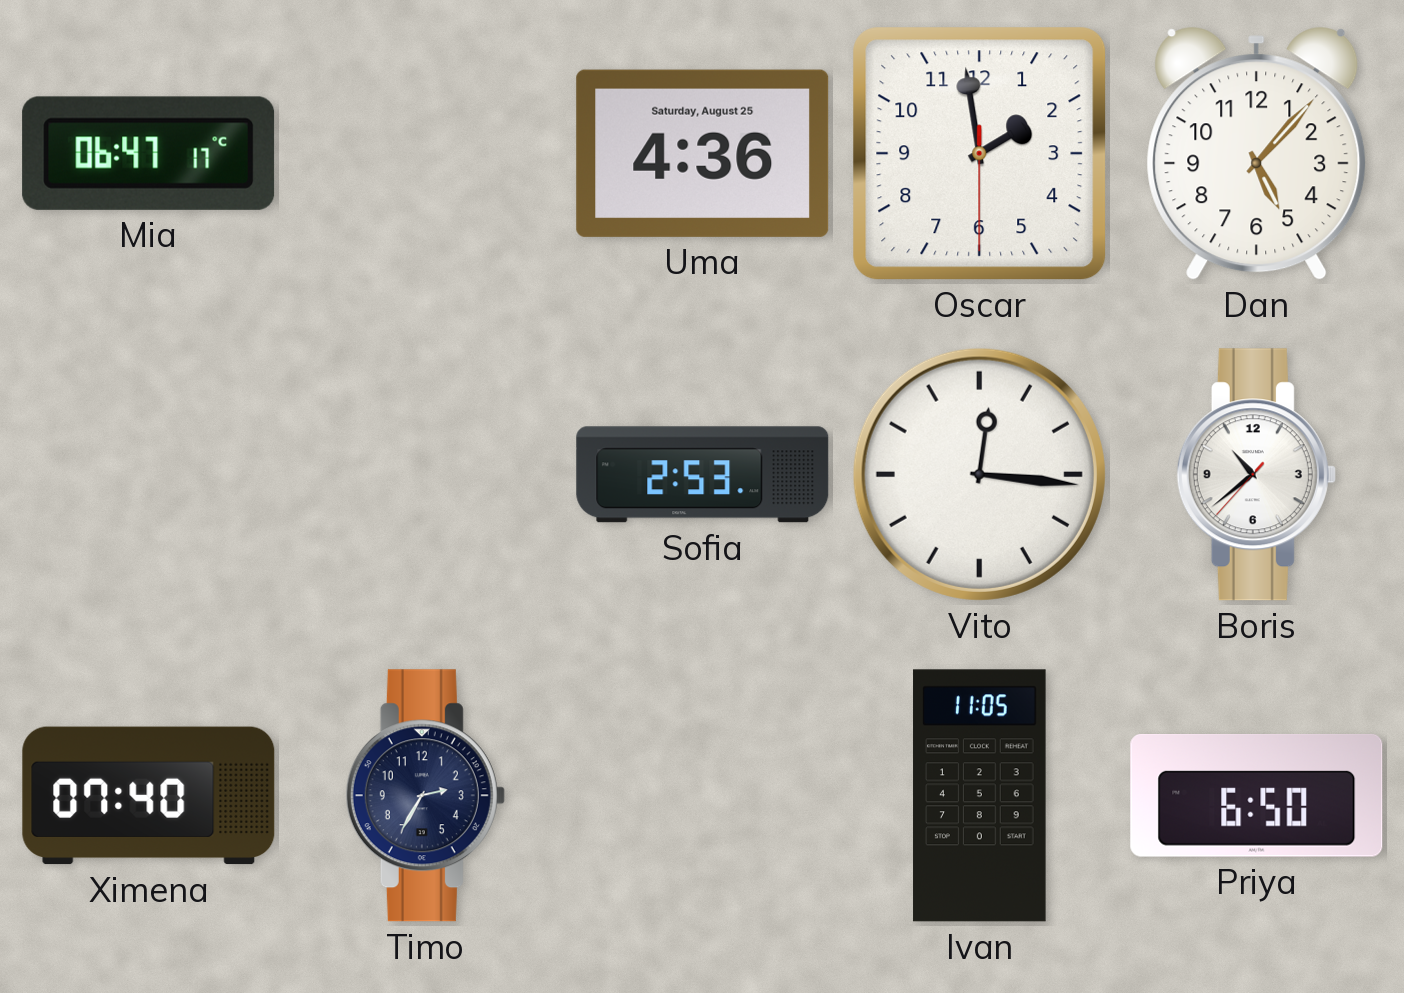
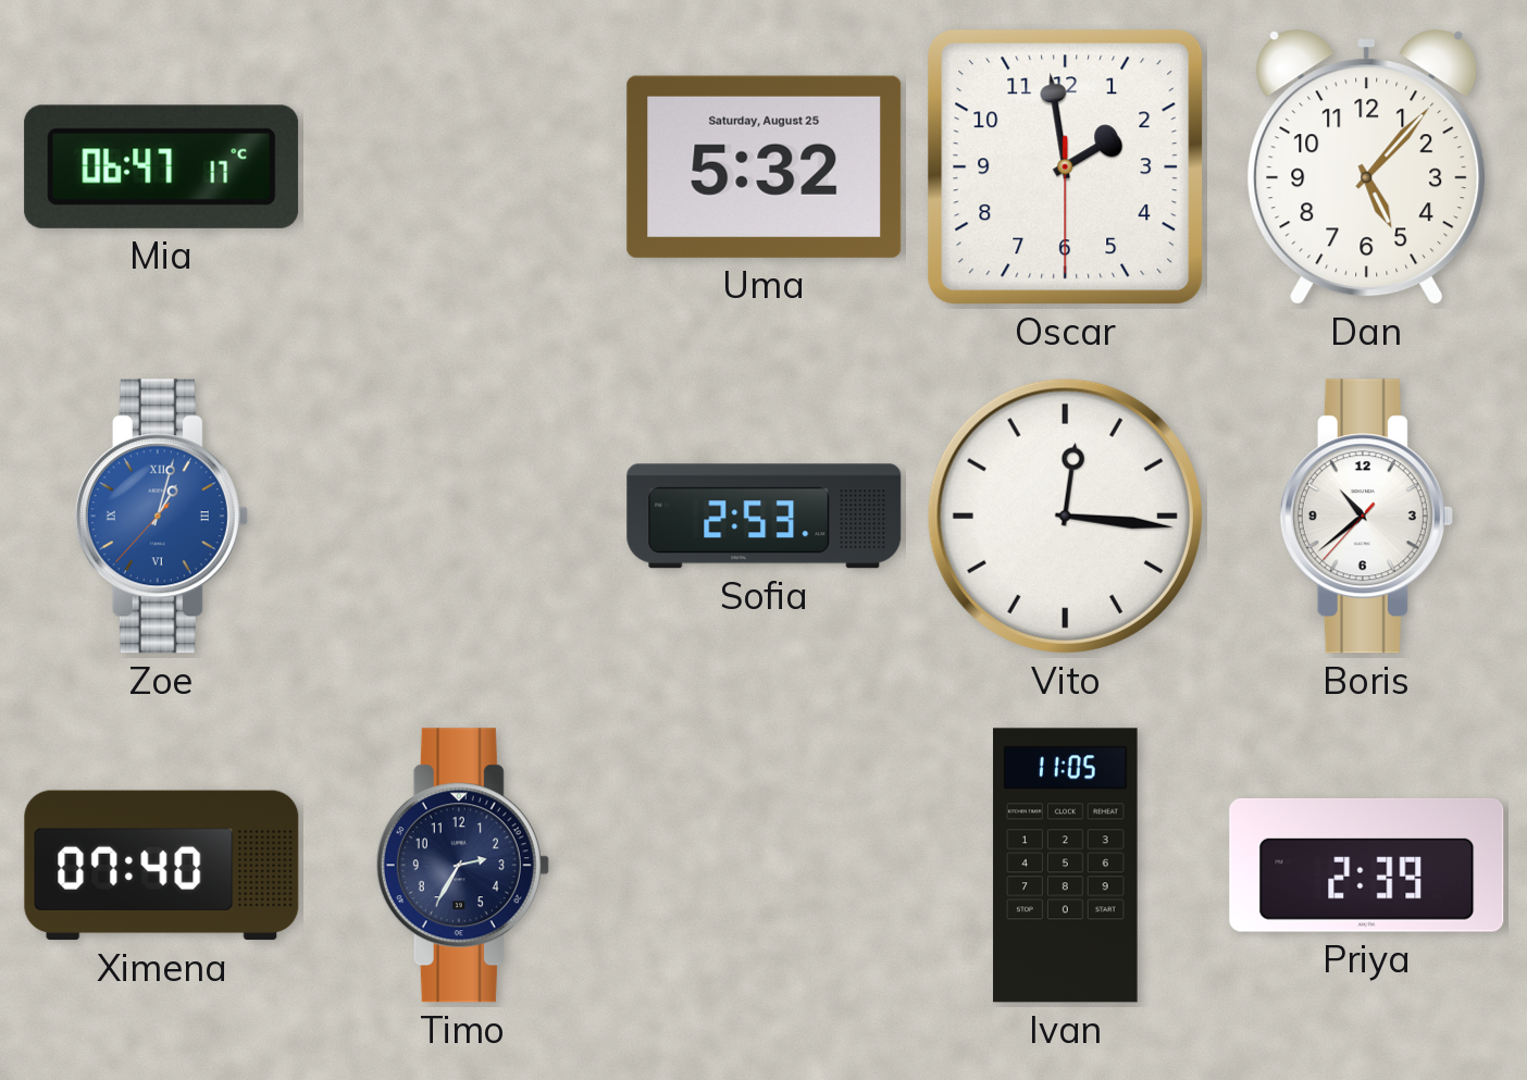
Uma: 4:36 -> 5:32
Zoe: none -> 1:02
Priya: 6:50 -> 2:39
